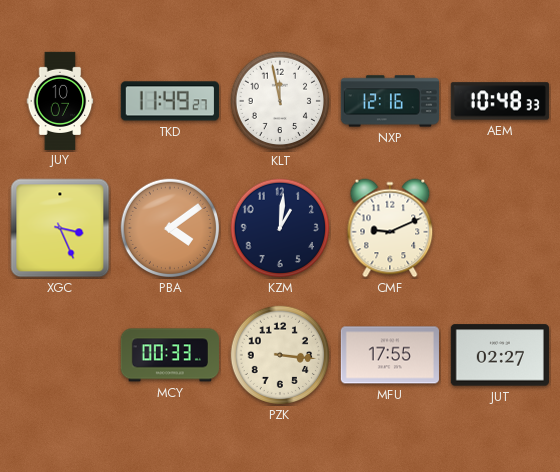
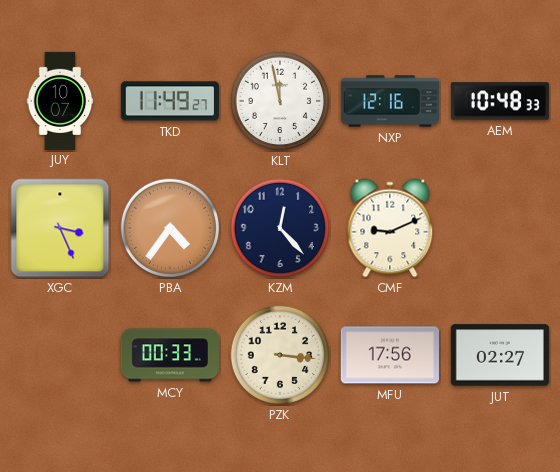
PBA: 4:09 -> 4:36
KZM: 1:01 -> 12:23
MFU: 17:55 -> 17:56
